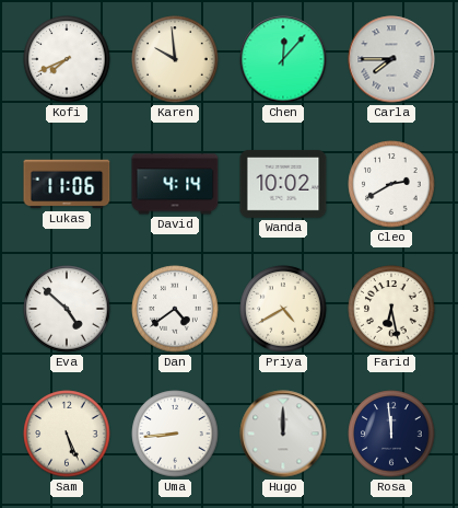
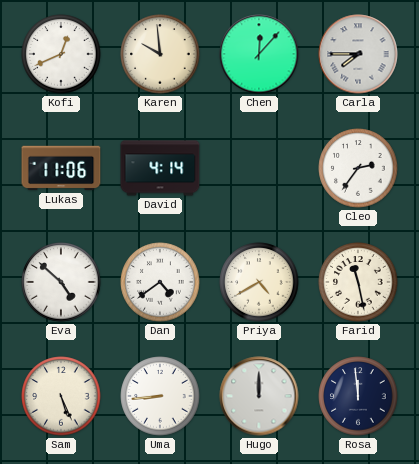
Kofi: 7:41 -> 12:41
Wanda: 10:02 -> none
Cleo: 2:40 -> 2:36
Farid: 6:28 -> 11:28
